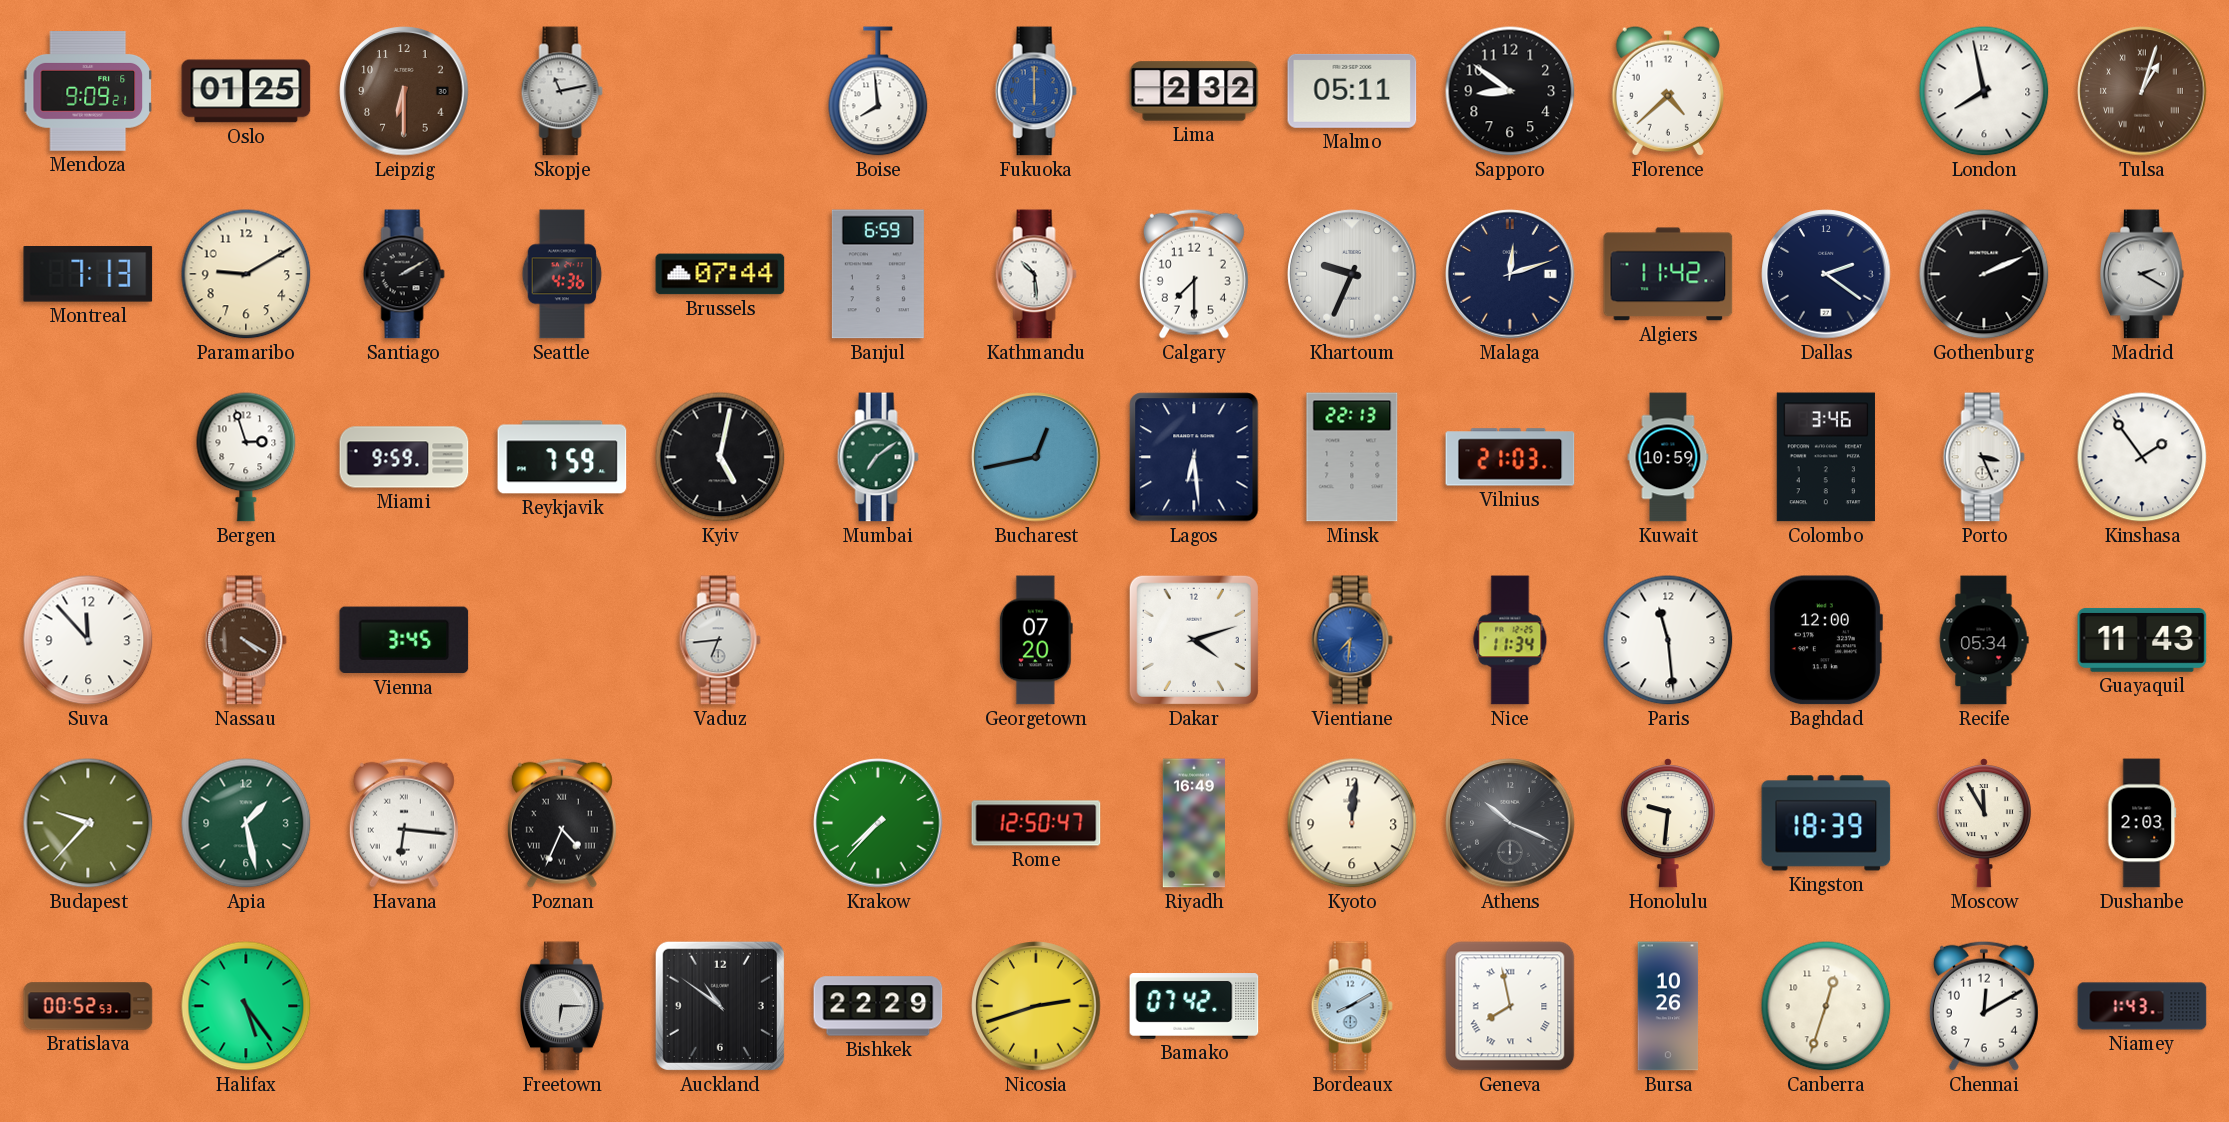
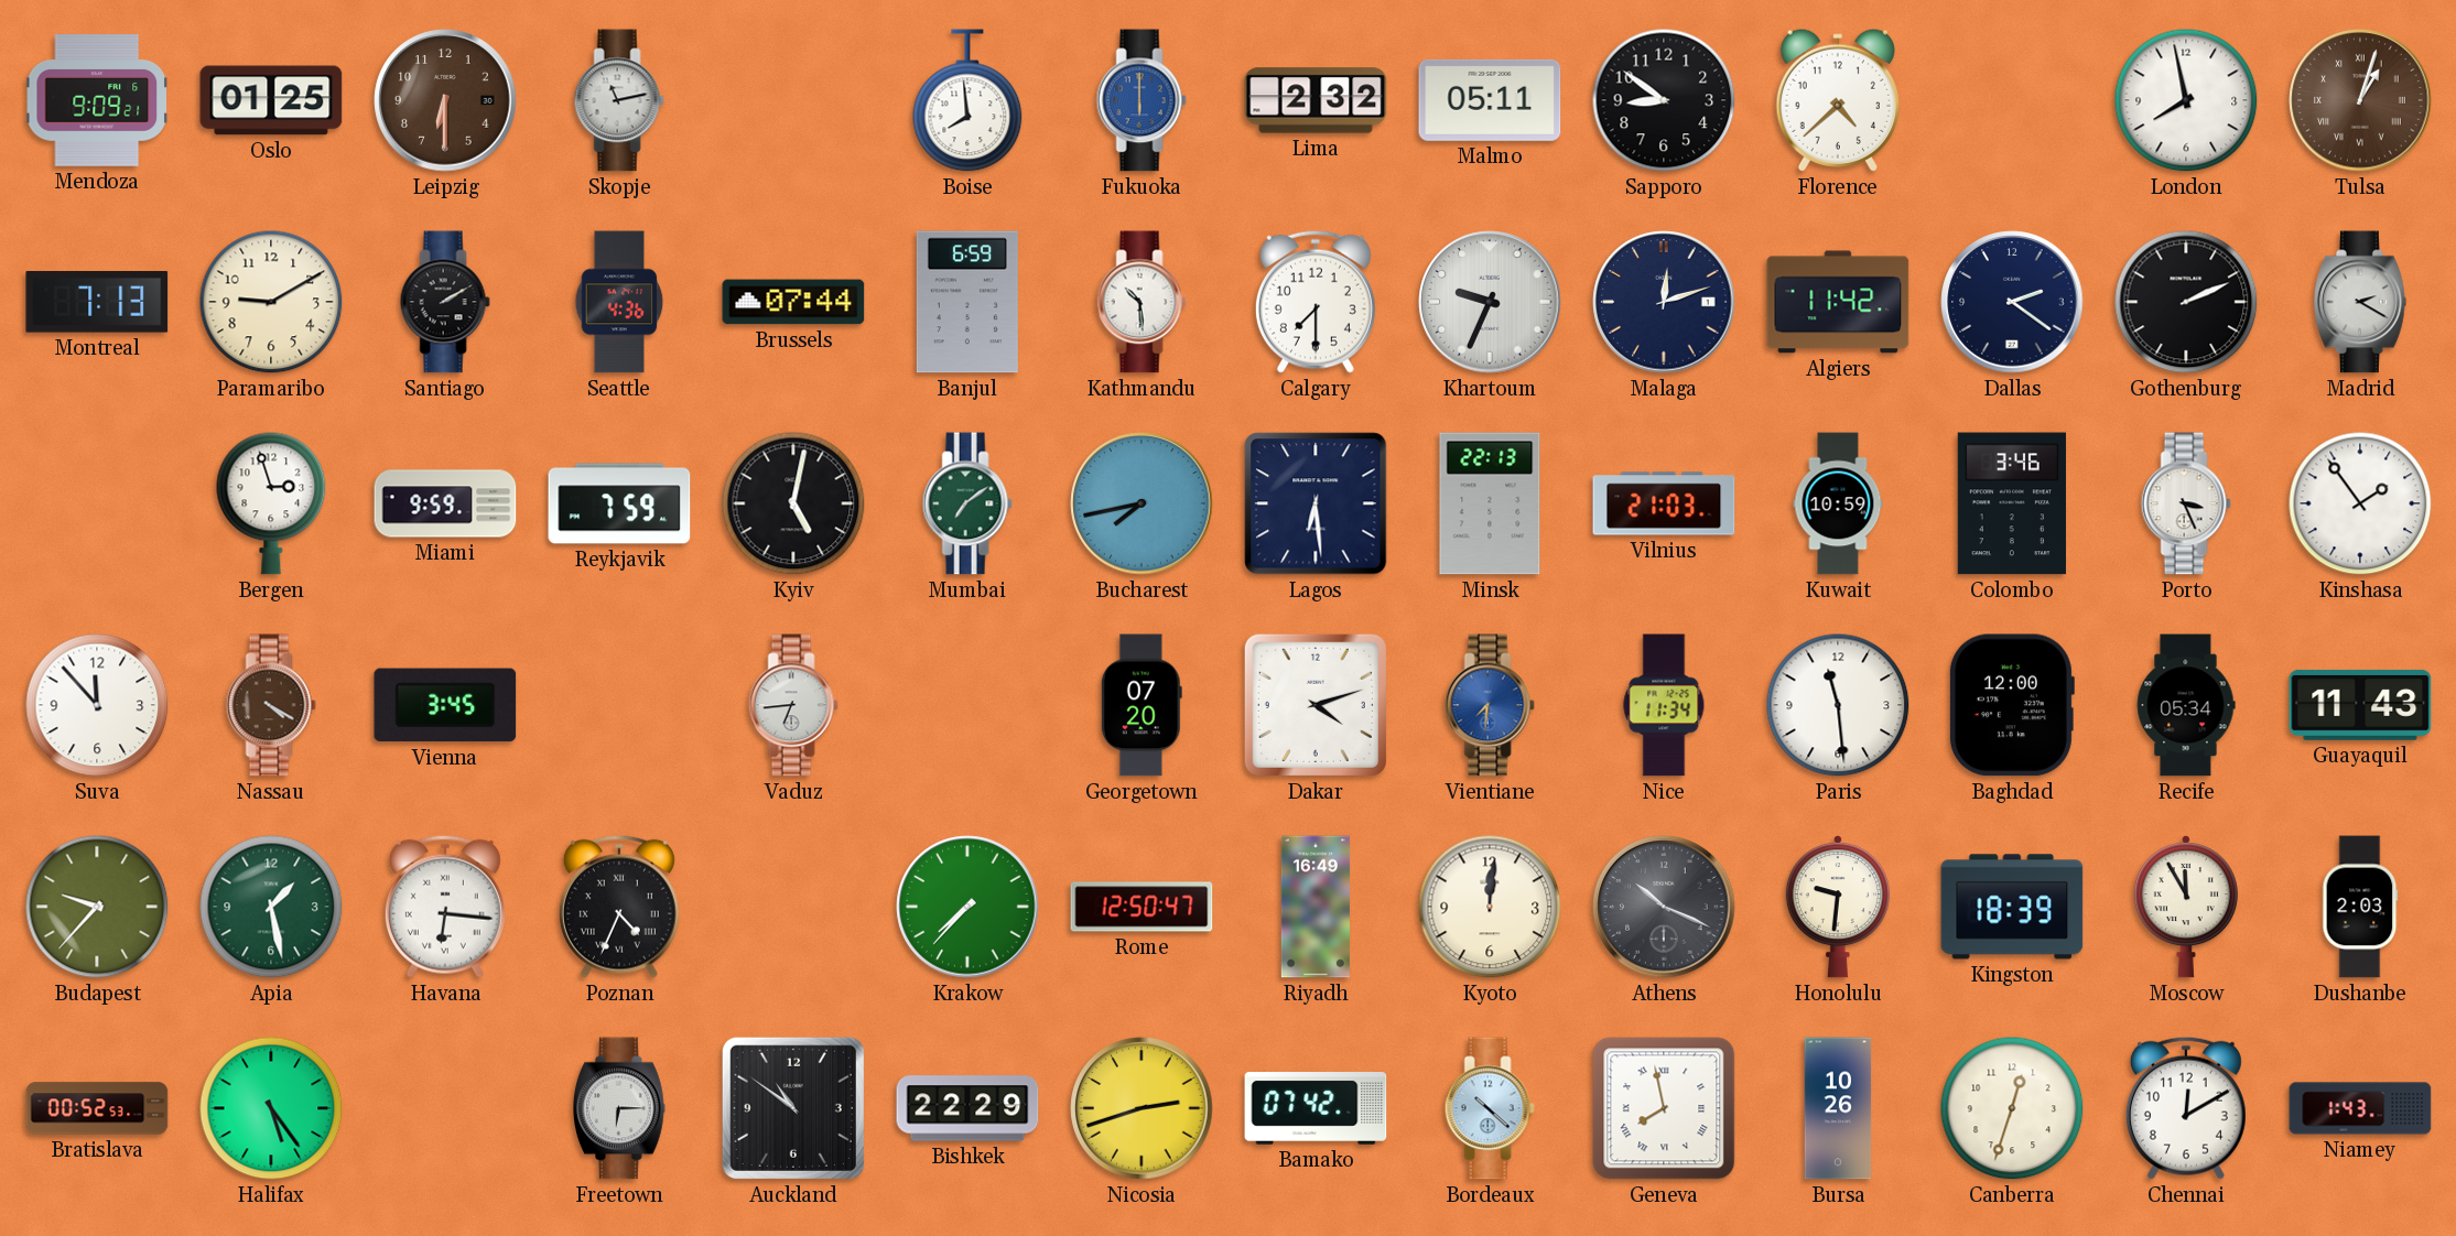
Bucharest: 12:43 -> 7:43
Bordeaux: 8:10 -> 10:22
